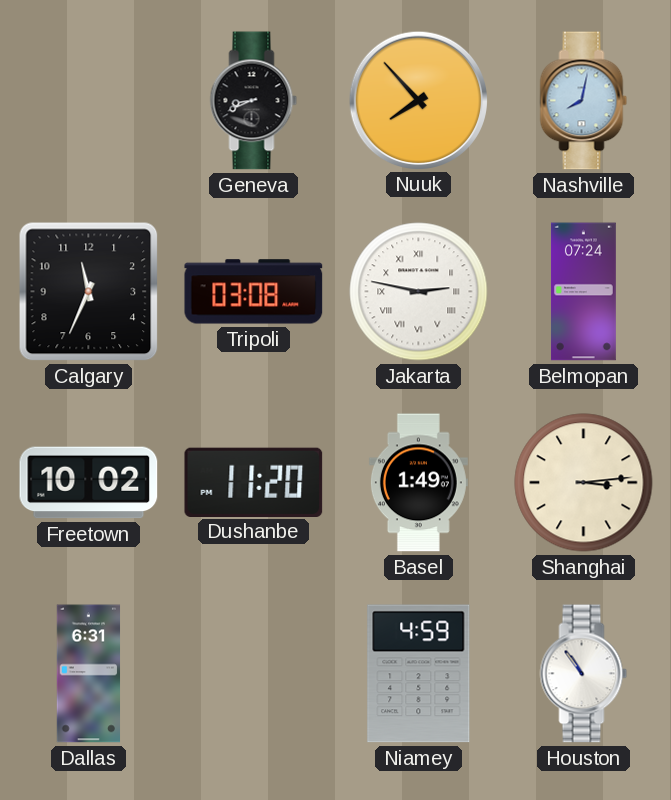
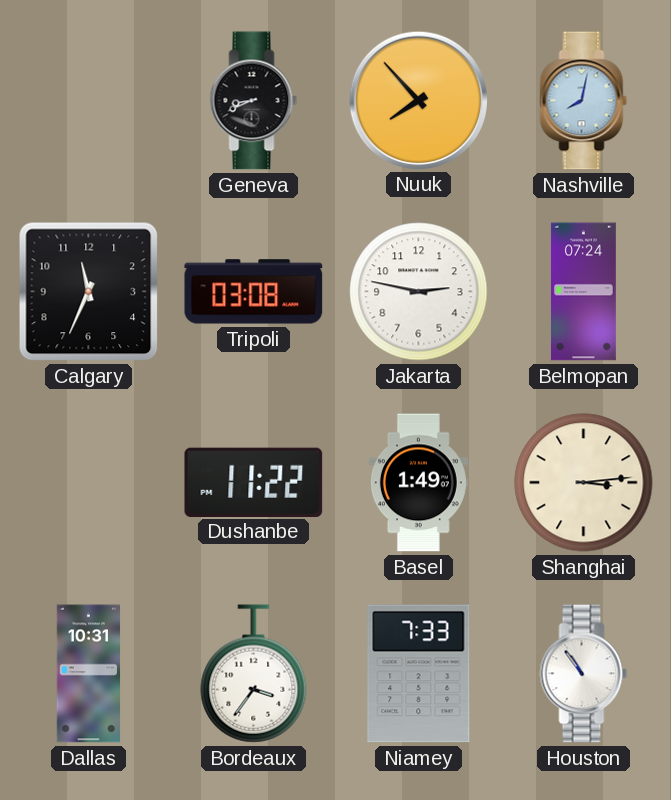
Jakarta numerals: Roman -> Arabic
Freetown: 10:02 -> none
Dushanbe: 11:20 -> 11:22
Dallas: 6:31 -> 10:31
Bordeaux: none -> 3:36
Niamey: 4:59 -> 7:33
